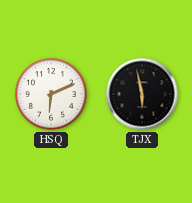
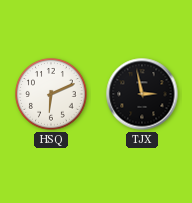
TJX: 5:58 -> 2:58
